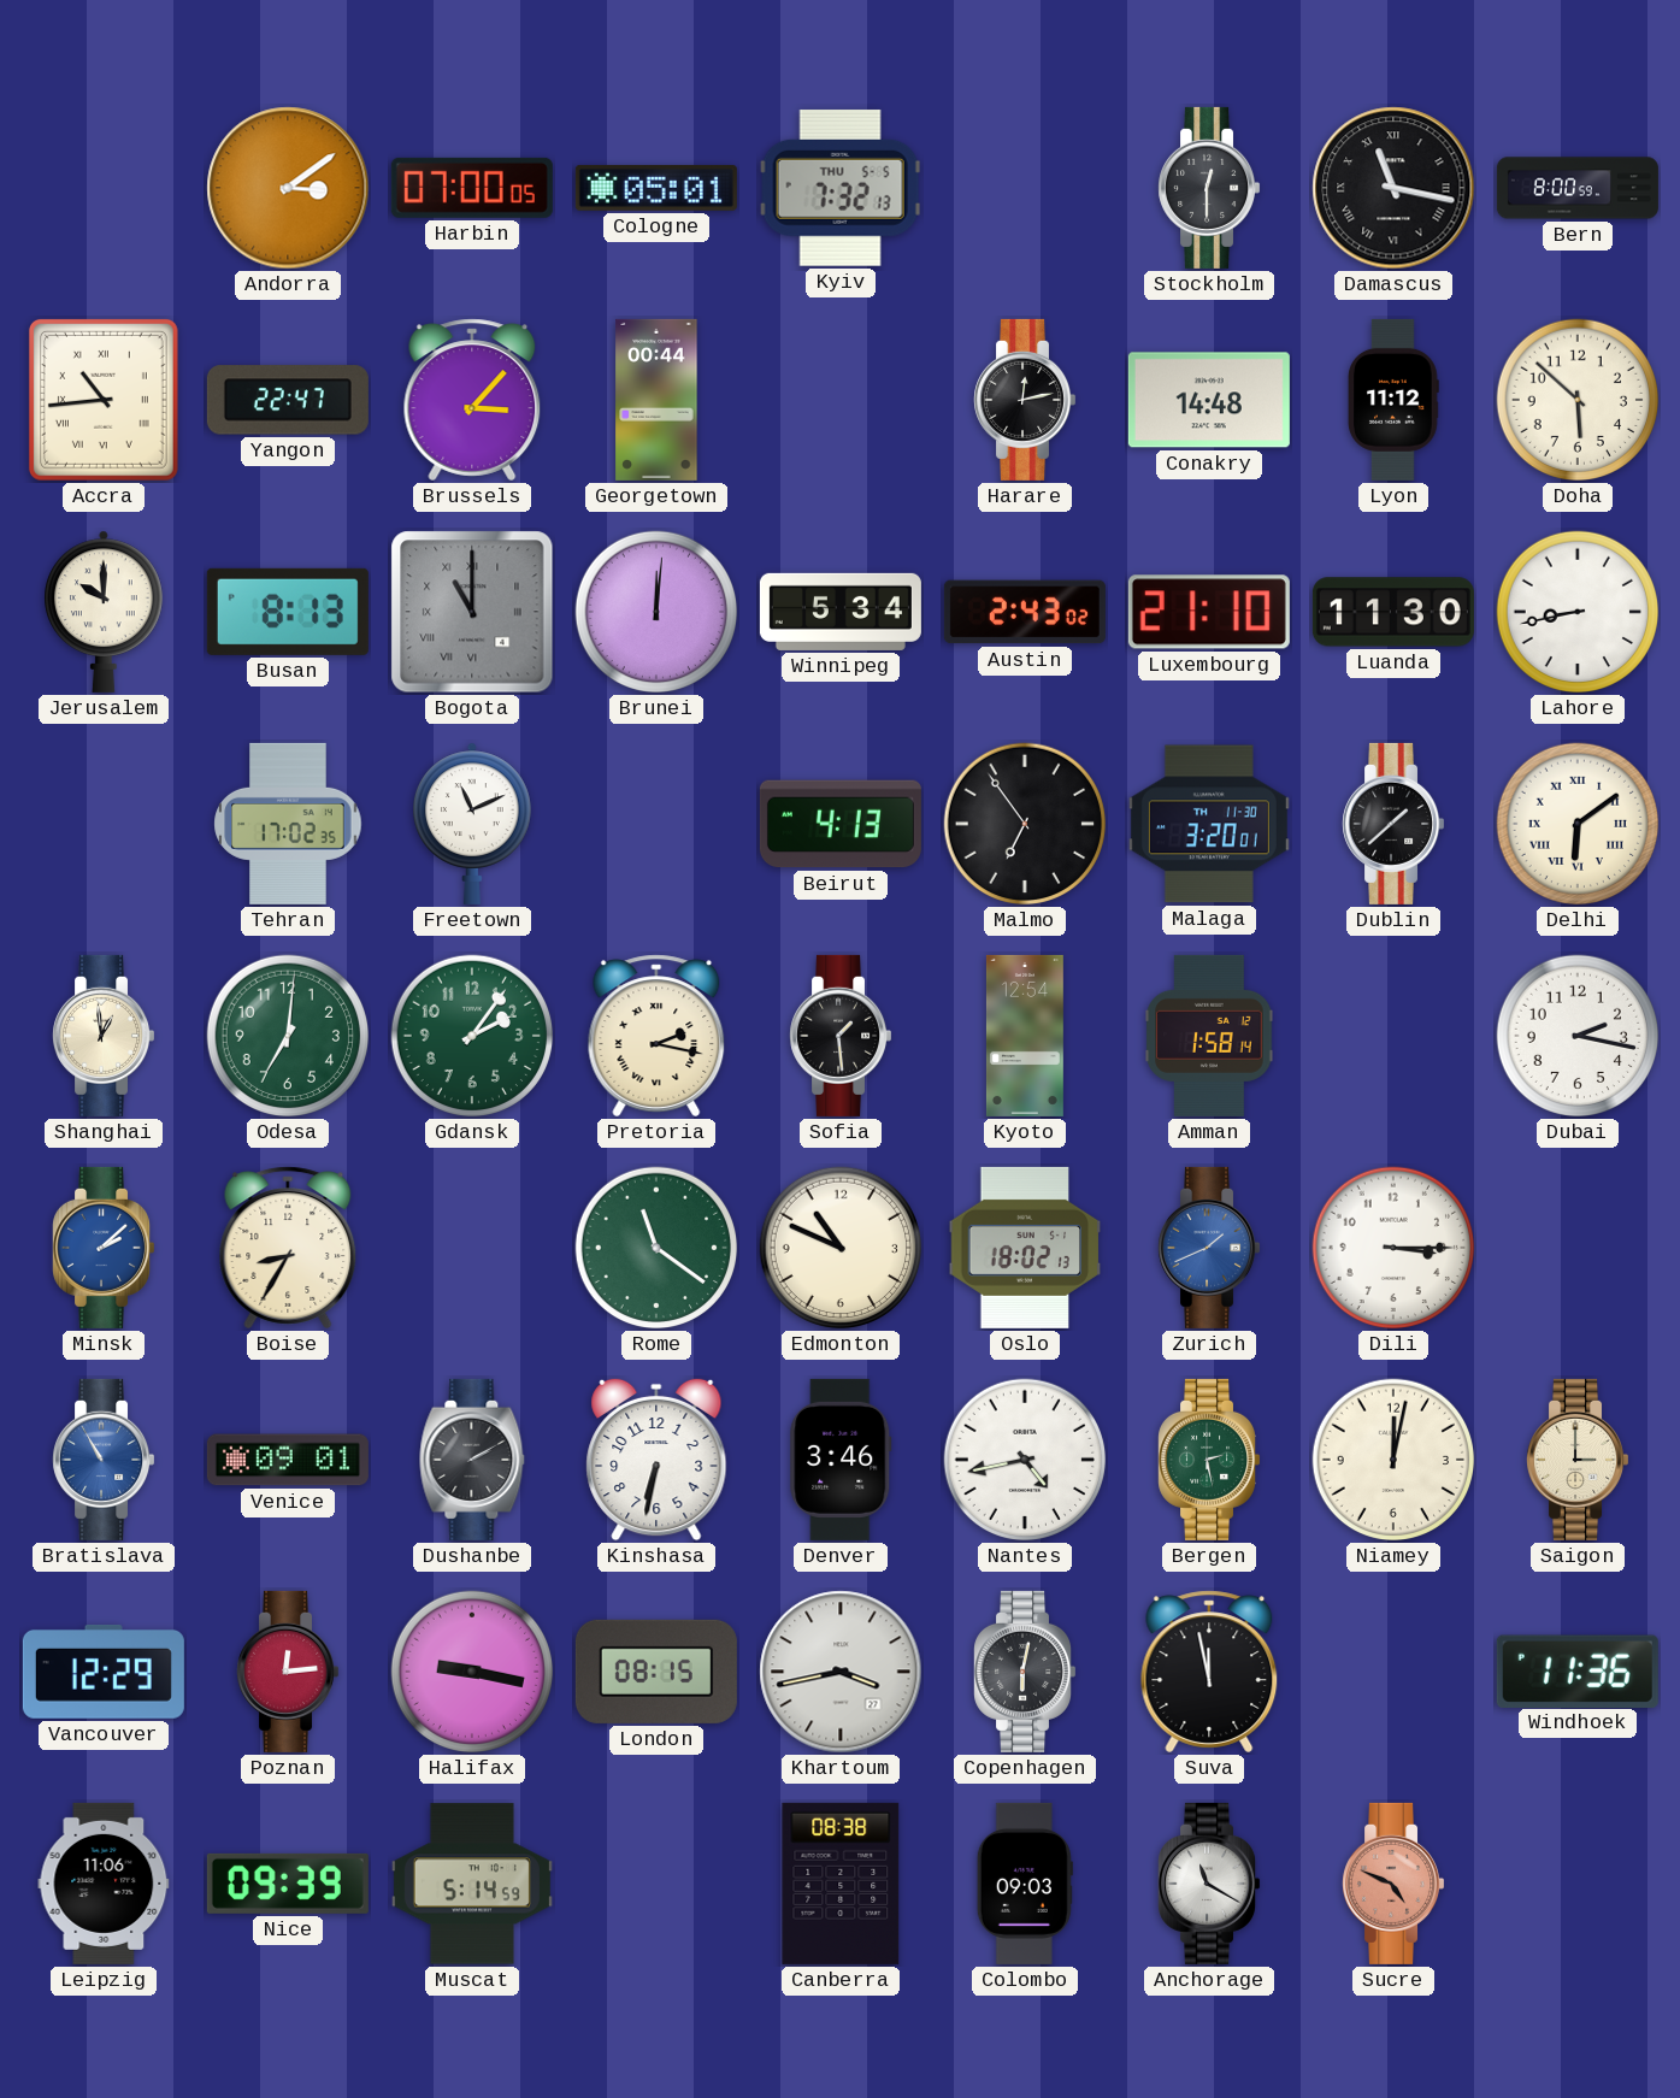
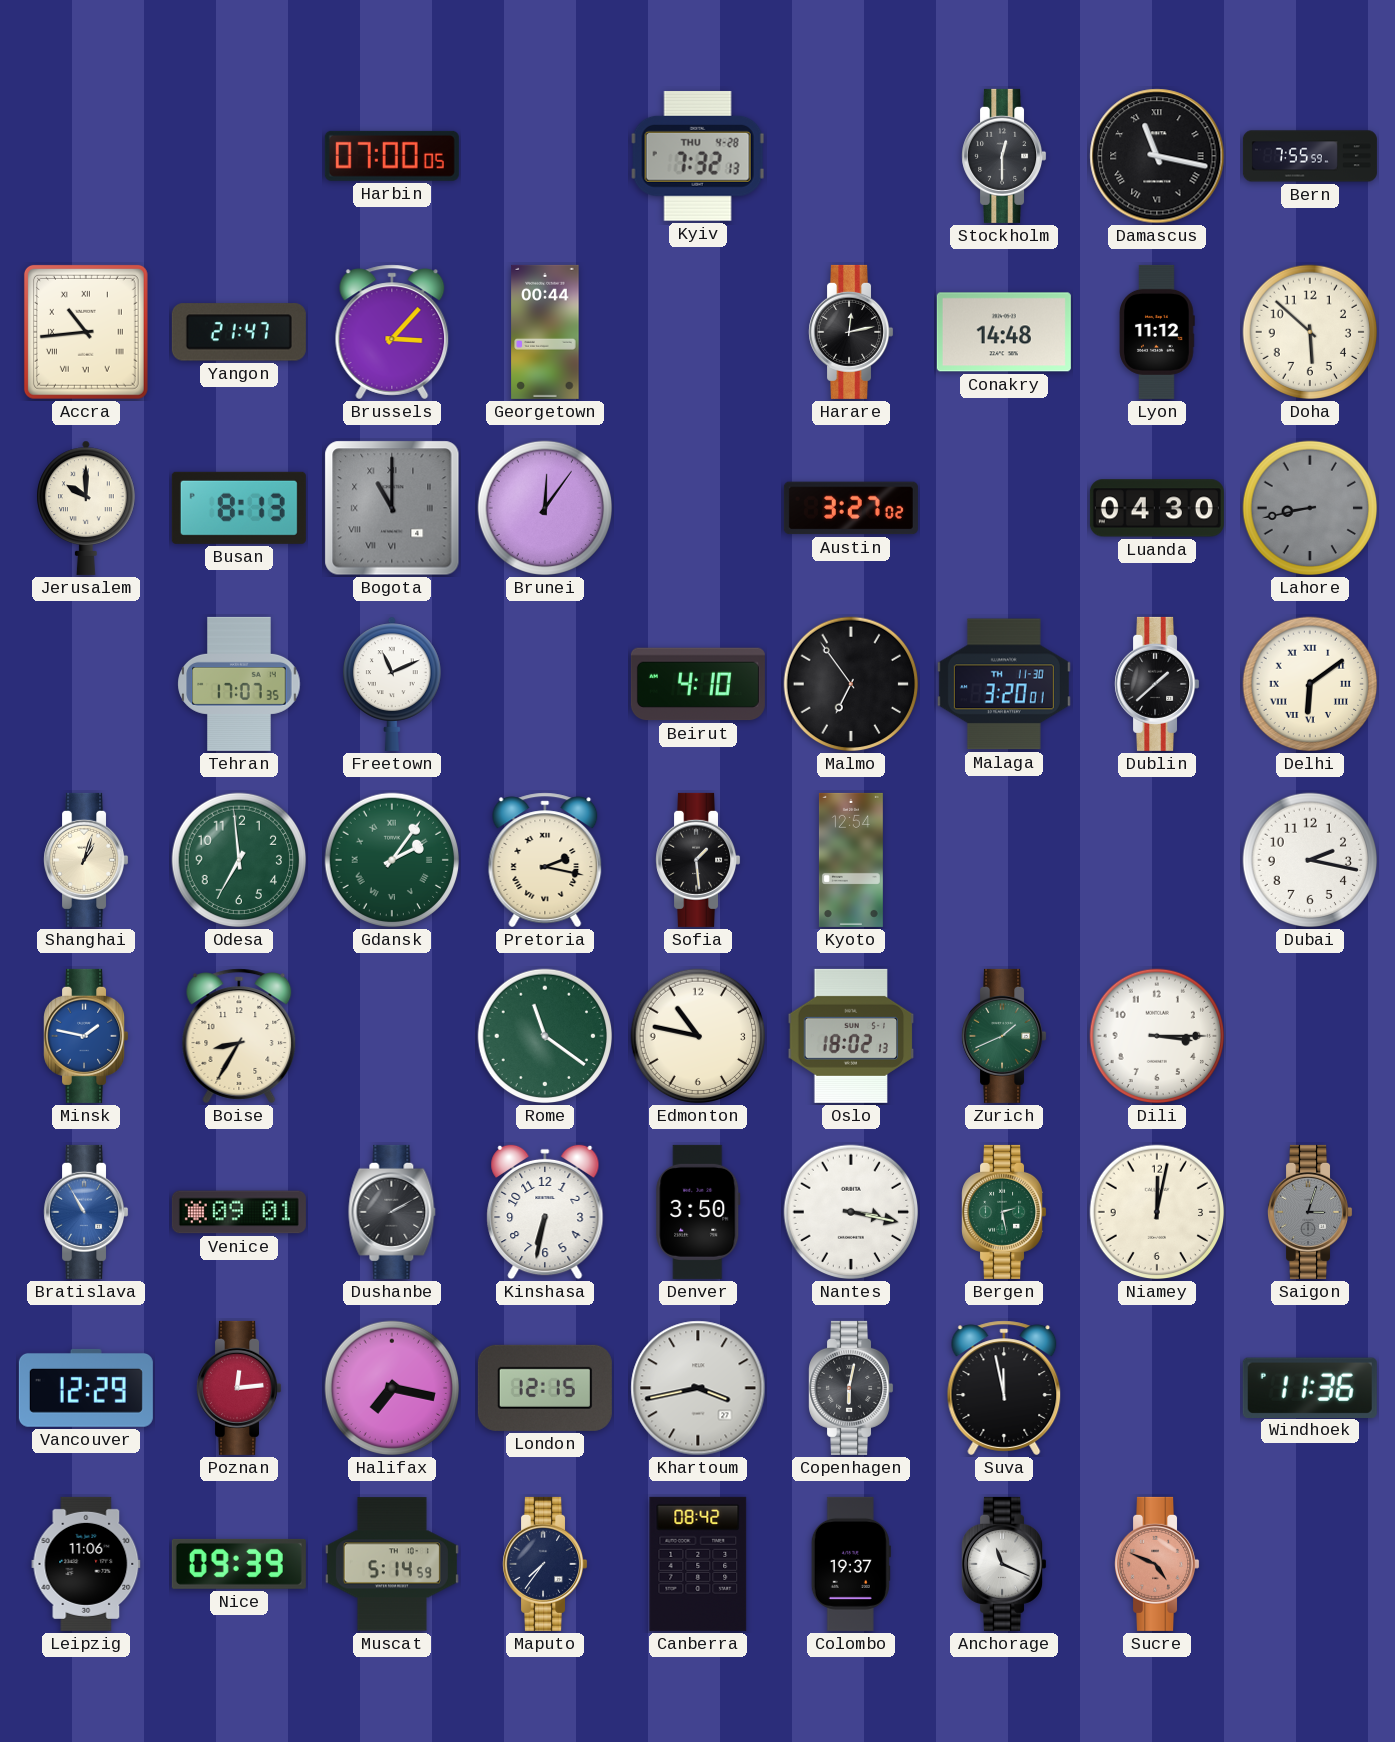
Andorra: 3:09 -> none
Cologne: 05:01 -> none
Kyiv date: THU 5-5 -> THU 4-28
Bern: 8:00 -> 7:55
Yangon: 22:47 -> 21:47
Brunei: 12:01 -> 12:06
Winnipeg: 5:34 -> none
Austin: 2:43 -> 3:27
Luxembourg: 21:10 -> none
Luanda: 11:30 -> 04:30
Lahore dial: white -> grey
Tehran: 17:02 -> 17:07
Beirut: 4:13 -> 4:10
Shanghai: 12:59 -> 1:03
Odesa: 7:01 -> 6:59
Gdansk numerals: Arabic -> Roman
Amman: 1:58 -> none
Minsk: 2:08 -> 1:47
Edmonton: 10:49 -> 10:47
Zurich dial: blue -> green
Denver: 3:46 -> 3:50
Nantes: 4:43 -> 3:17
Saigon: 3:00 -> 3:03
Saigon dial: cream -> grey
Halifax: 9:17 -> 7:17
London: 08:15 -> 12:15
Maputo: none -> 7:36
Canberra: 08:38 -> 08:42
Colombo: 09:03 -> 19:37
Anchorage: 11:20 -> 11:19
